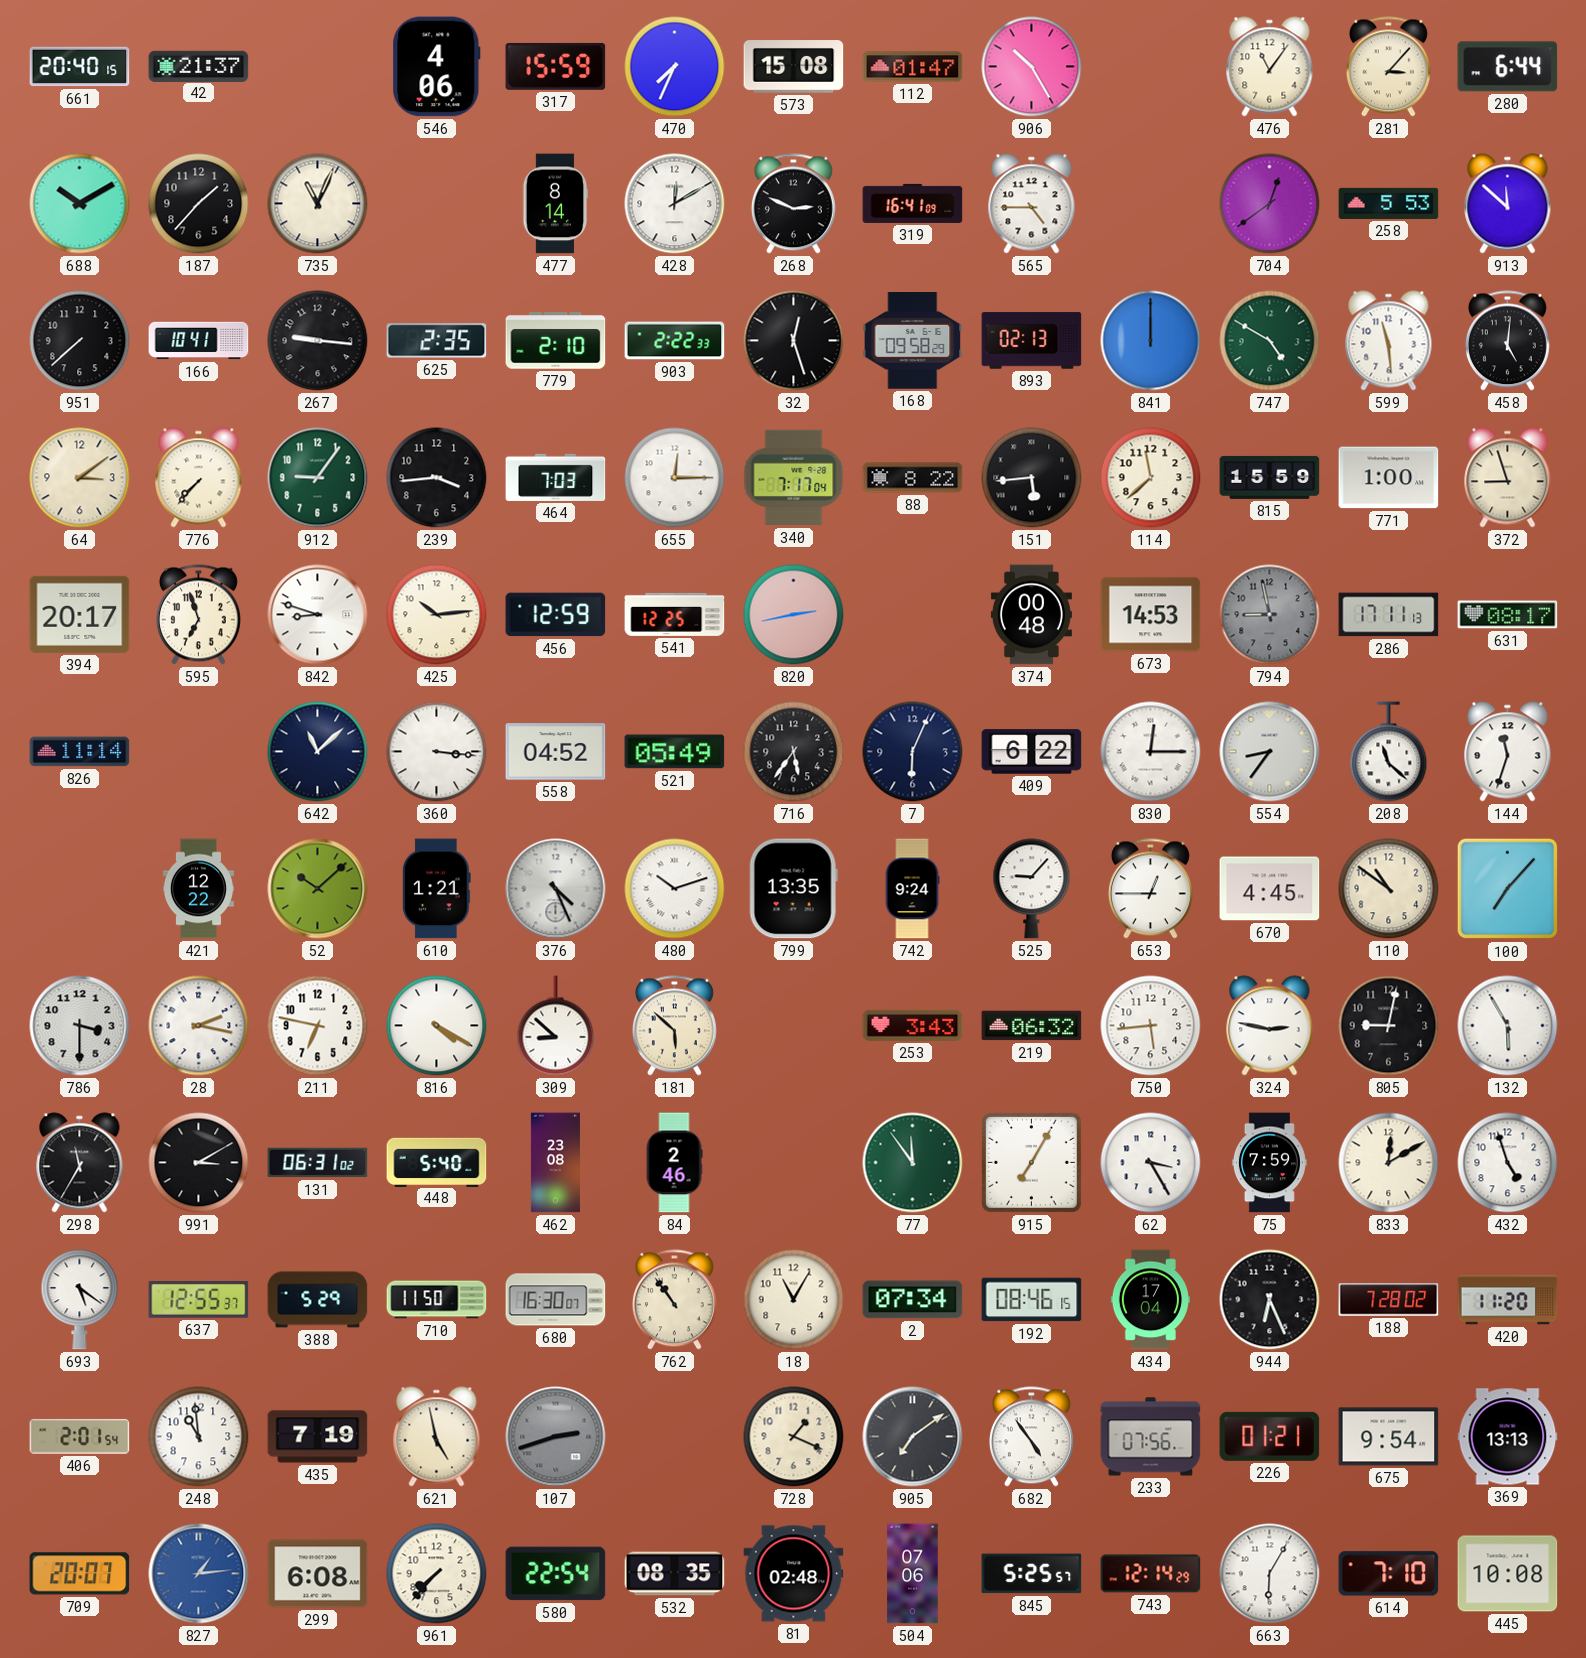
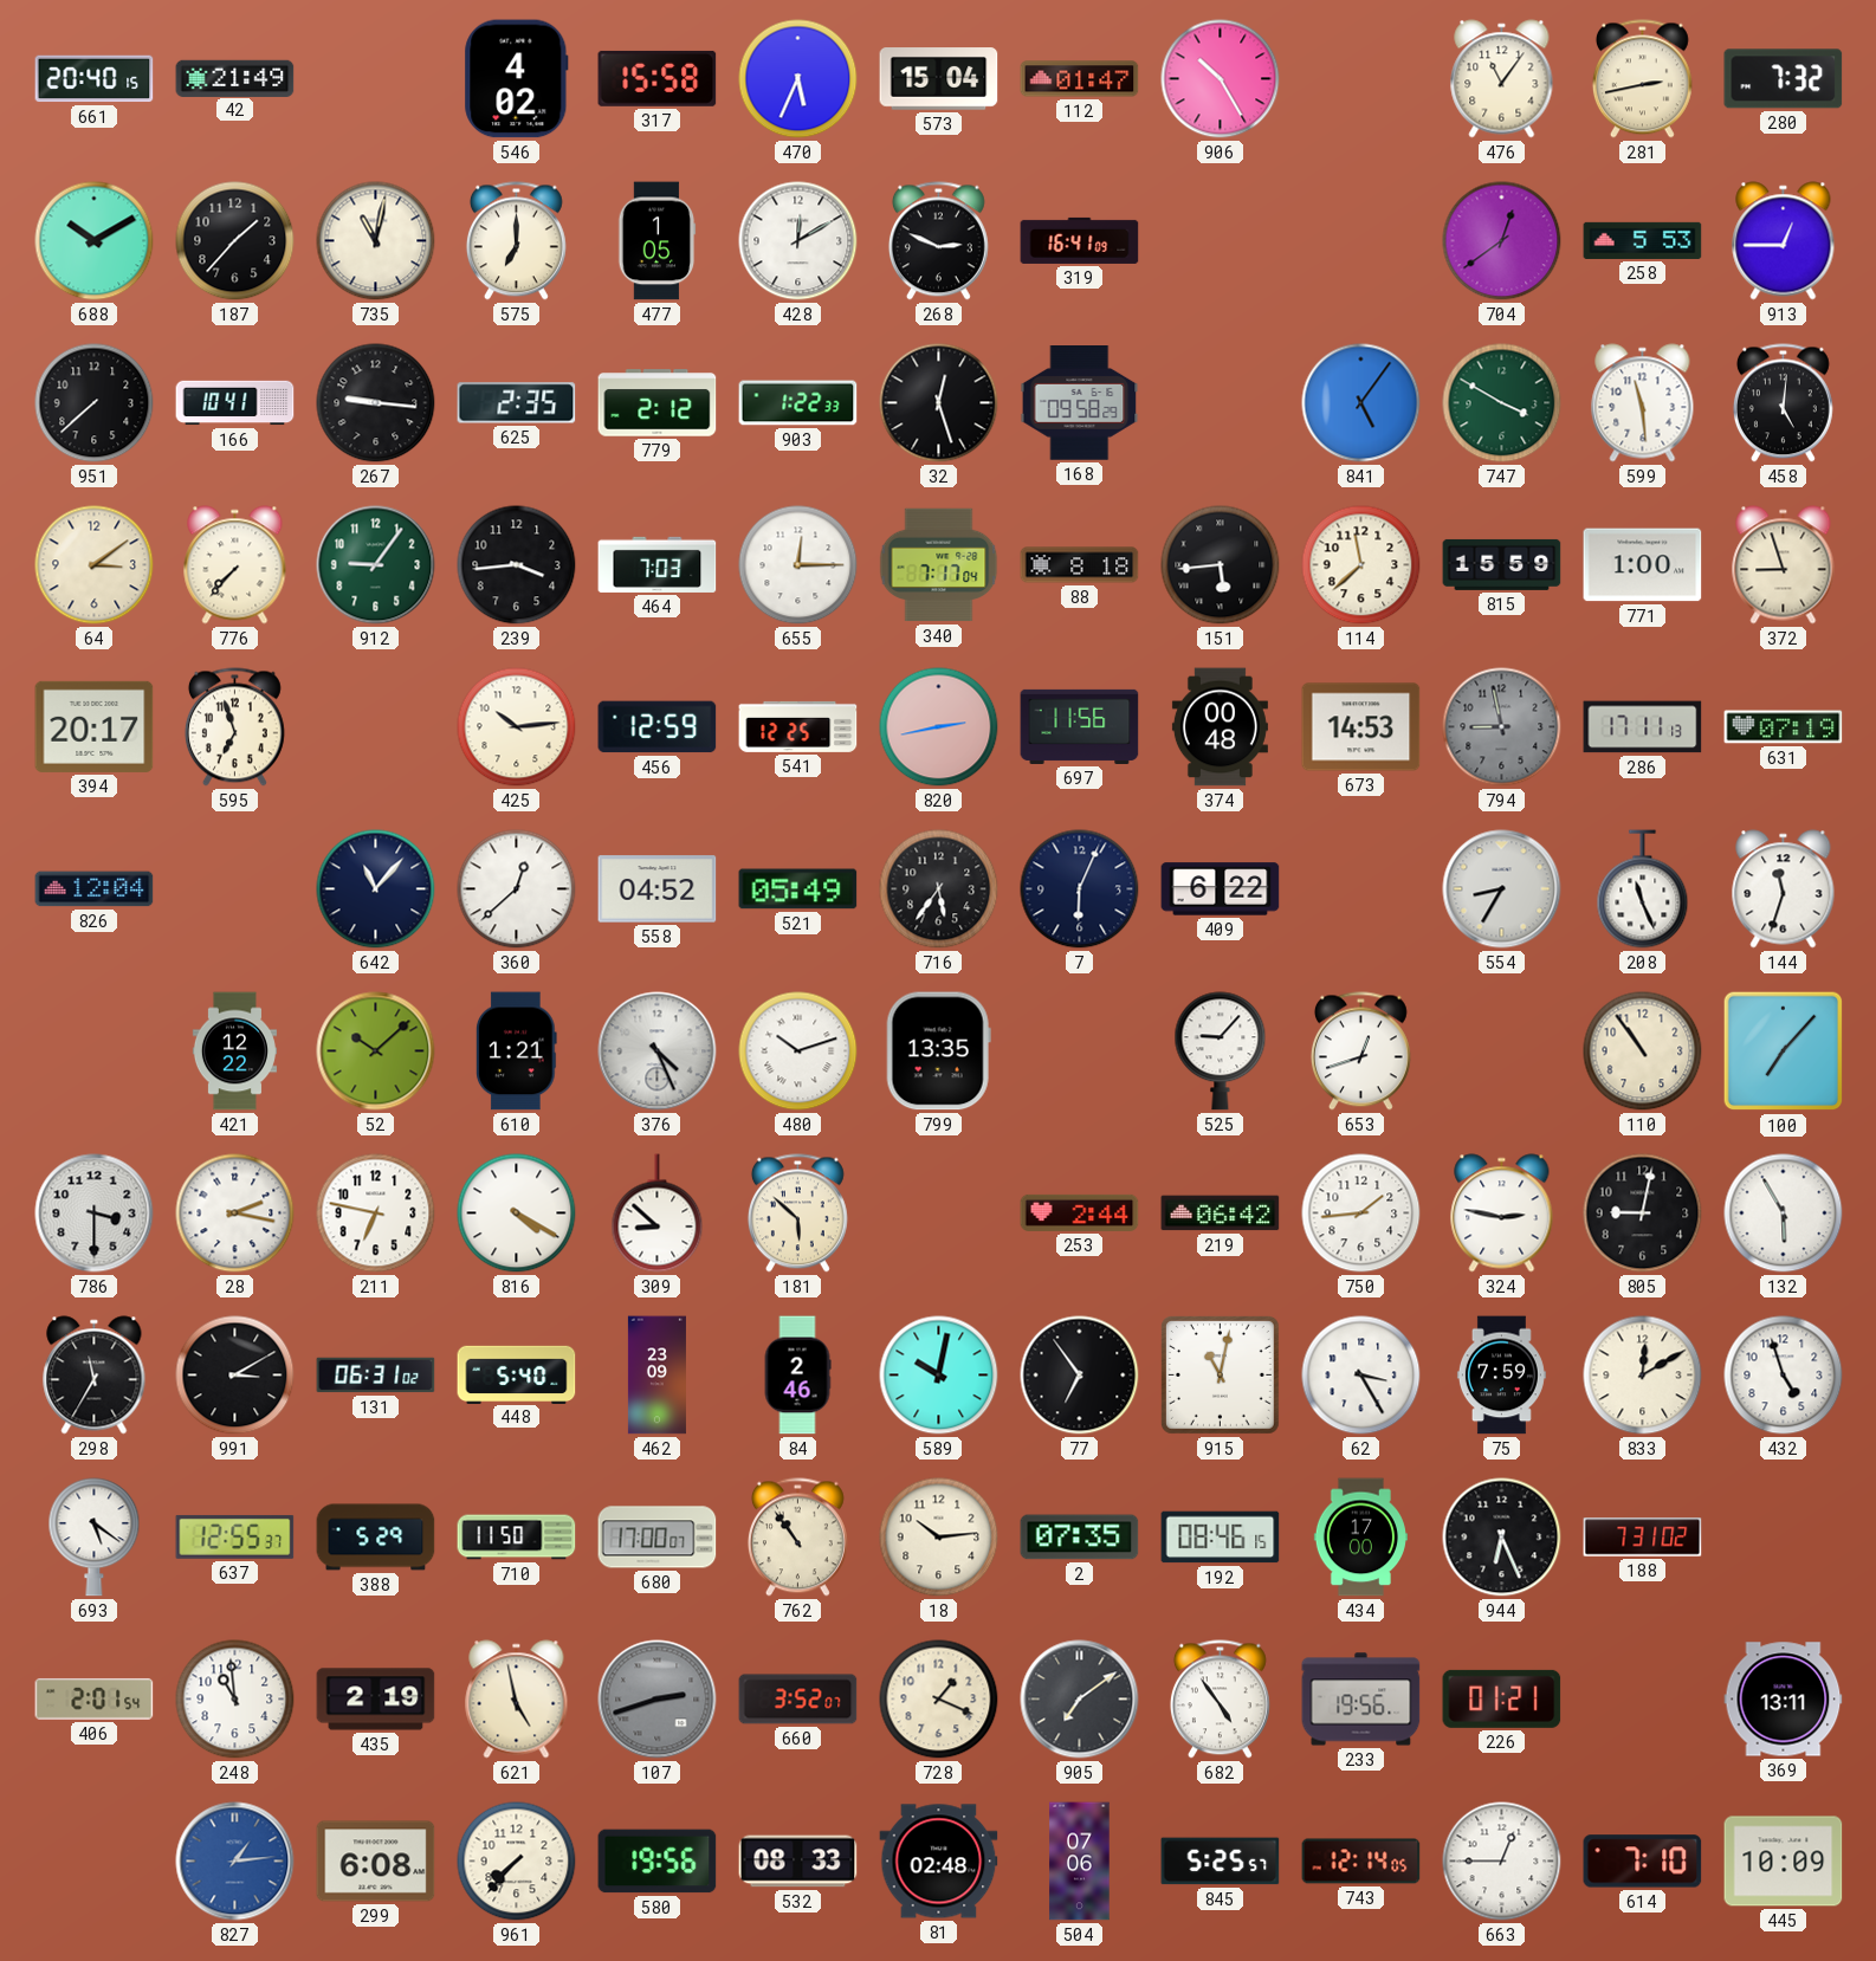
42: 21:37 -> 21:49
546: 4:06 -> 4:02
317: 15:59 -> 15:58
470: 7:34 -> 5:34
573: 15:08 -> 15:04
281: 3:07 -> 2:43
280: 6:44 -> 7:32
735: 11:04 -> 11:02
575: none -> 7:00
477: 8:14 -> 1:05
565: 4:45 -> none
913: 11:52 -> 12:45
779: 2:10 -> 2:12
903: 2:22 -> 1:22
893: 02:13 -> none
841: 12:00 -> 5:06
747: 4:50 -> 3:50
88: 8:22 -> 8:18
842: 8:48 -> none
697: none -> 11:56
631: 08:17 -> 07:19
826: 11:14 -> 12:04
642: 11:08 -> 11:07
360: 3:16 -> 12:38
830: 12:15 -> none
554: 8:36 -> 8:35
208: 11:22 -> 11:26
742: 9:24 -> none
653: 12:45 -> 12:42
670: 4:45 -> none
110: 10:51 -> 10:54
253: 3:43 -> 2:44
219: 06:32 -> 06:42
750: 5:44 -> 1:44
462: 23:08 -> 23:09
589: none -> 10:02
77: 11:54 -> 6:54
77 dial: green -> black
915: 7:05 -> 11:02
680: 16:30 -> 17:00
18: 11:05 -> 10:14
2: 07:34 -> 07:35
434: 17:04 -> 17:00
188: 7:28 -> 7:31
420: 11:20 -> none
435: 7:19 -> 2:19
660: none -> 3:52
233: 07:56 -> 19:56
675: 9:54 -> none
369: 13:13 -> 13:11
709: 20:07 -> none
580: 22:54 -> 19:56
532: 08:35 -> 08:33
743: 12:14:29 -> 12:14:05
663: 6:05 -> 12:45
445: 10:08 -> 10:09
